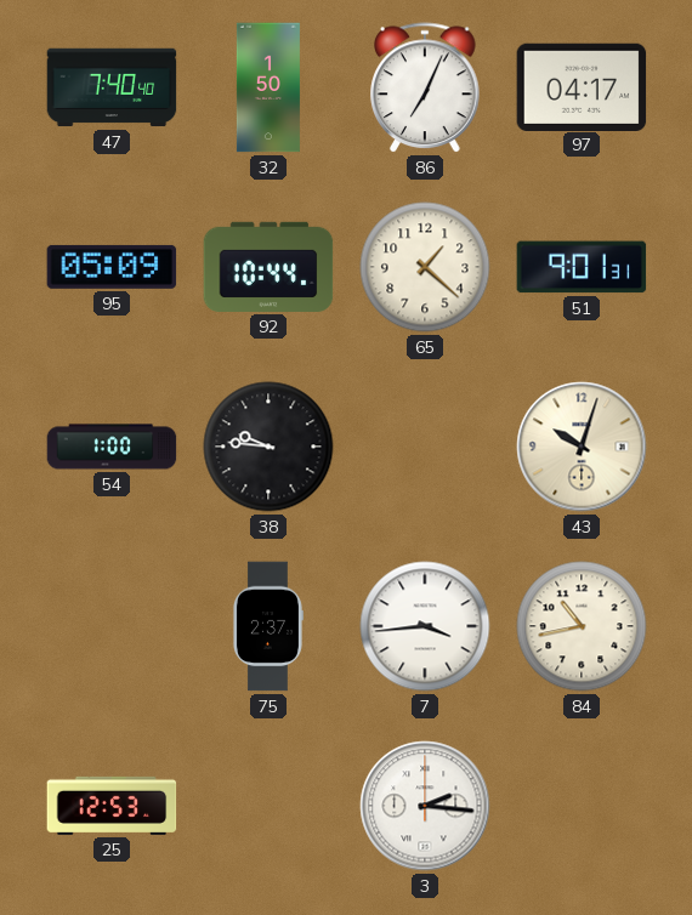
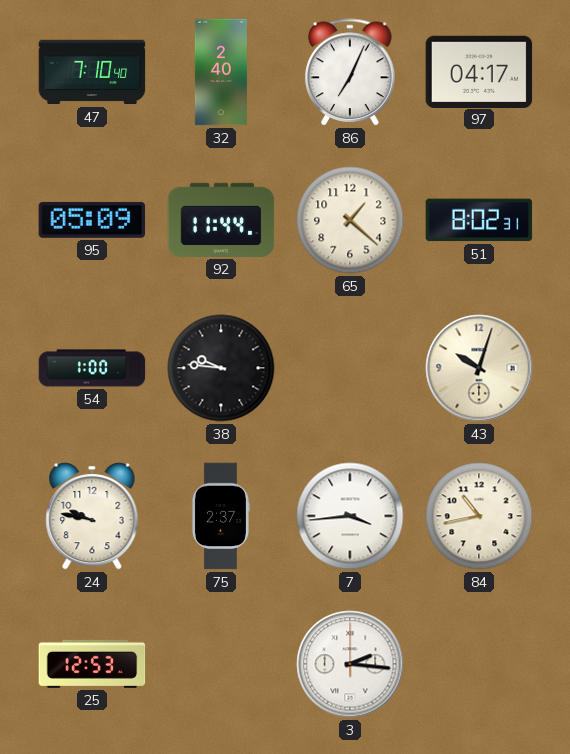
47: 7:40 -> 7:10
32: 1:50 -> 2:40
92: 10:44 -> 11:44
51: 9:01 -> 8:02
24: none -> 9:47
